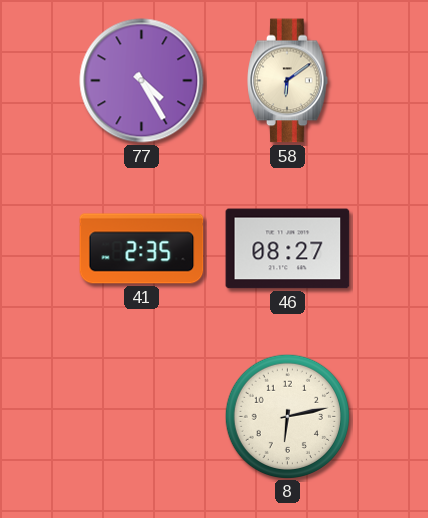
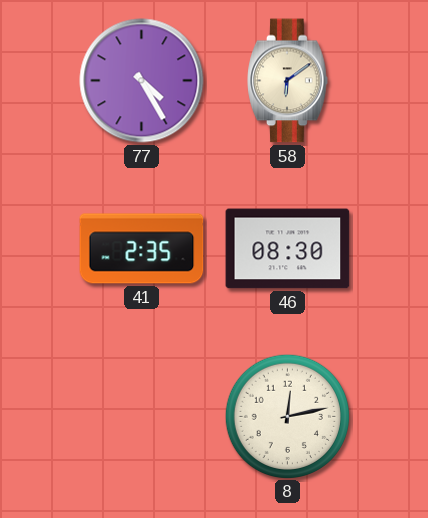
46: 08:27 -> 08:30
8: 6:13 -> 12:13
